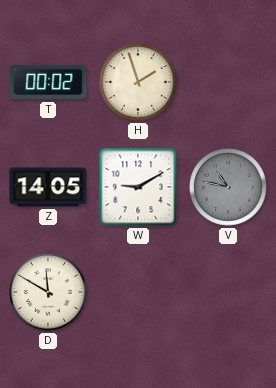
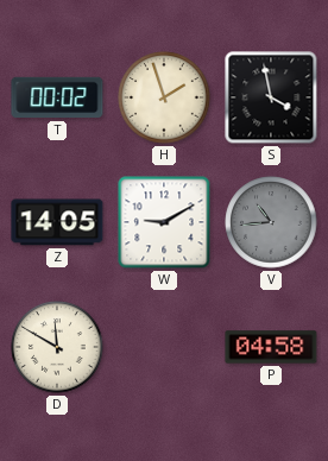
S: none -> 3:58
V: 10:47 -> 10:44
P: none -> 04:58
